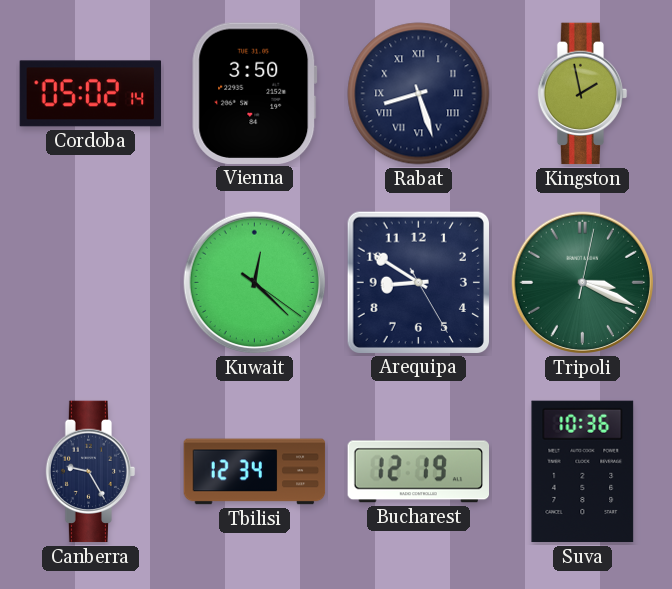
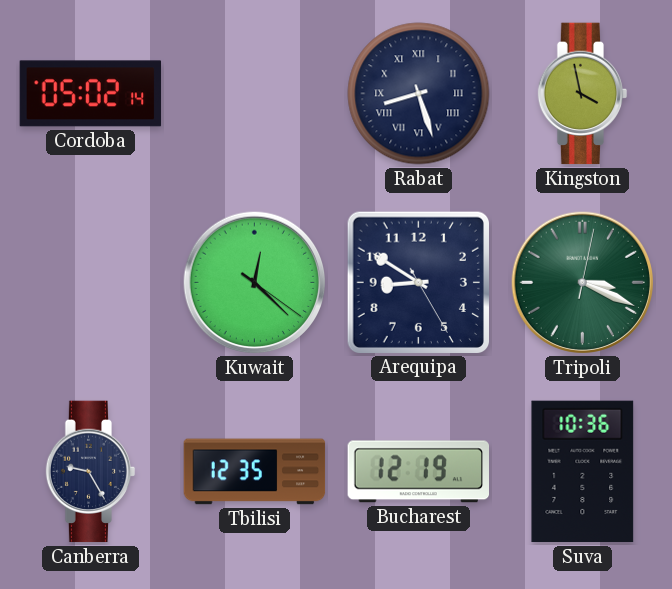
Vienna: 3:50 -> none
Kingston: 1:58 -> 3:58
Tbilisi: 12:34 -> 12:35
